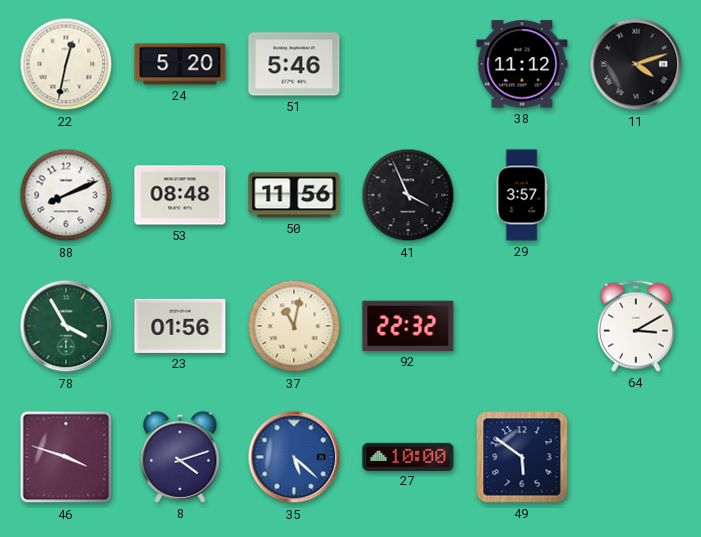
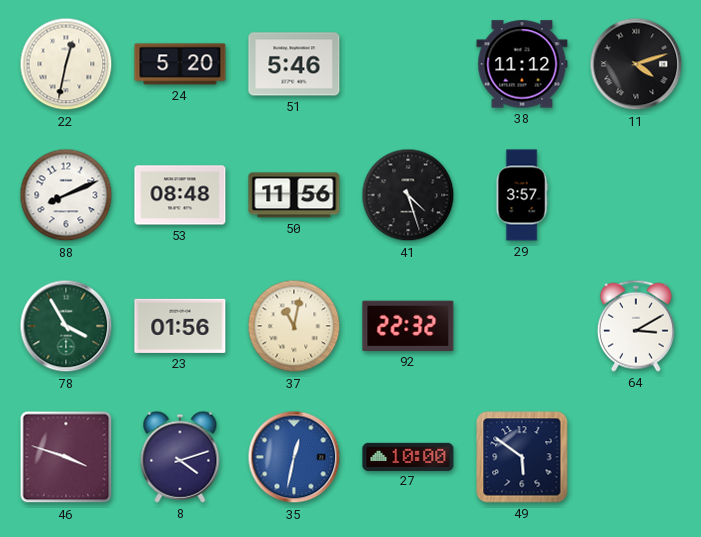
41: 3:56 -> 4:27
35: 5:22 -> 12:32
